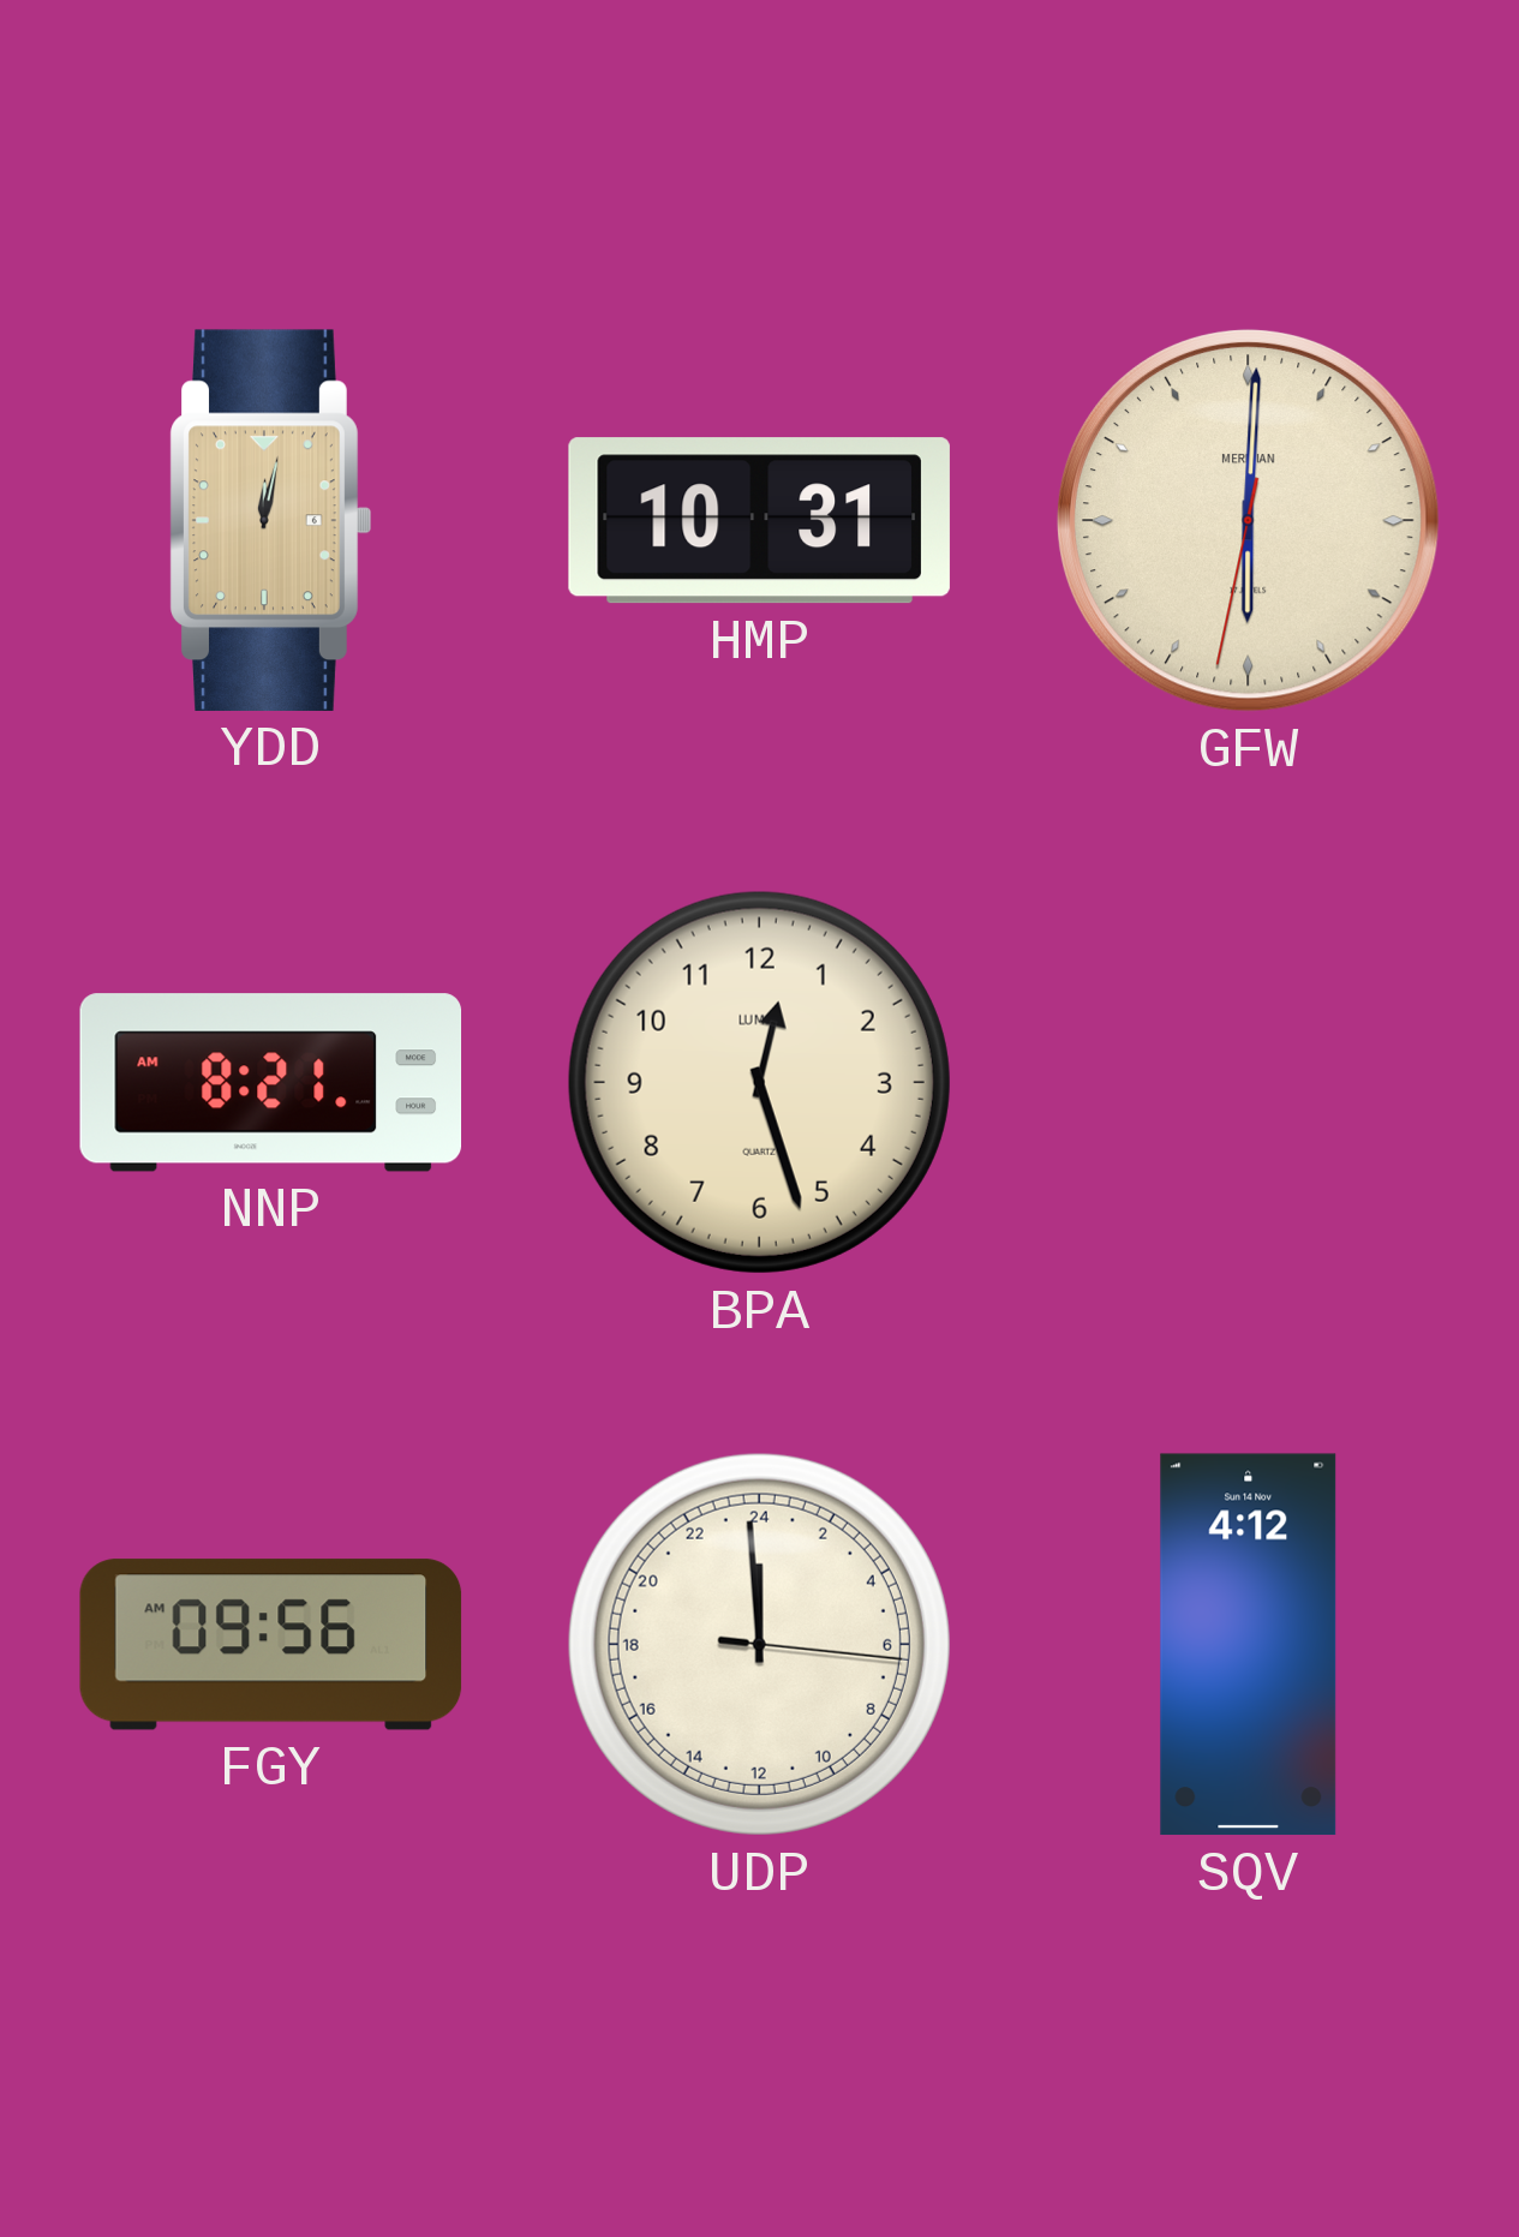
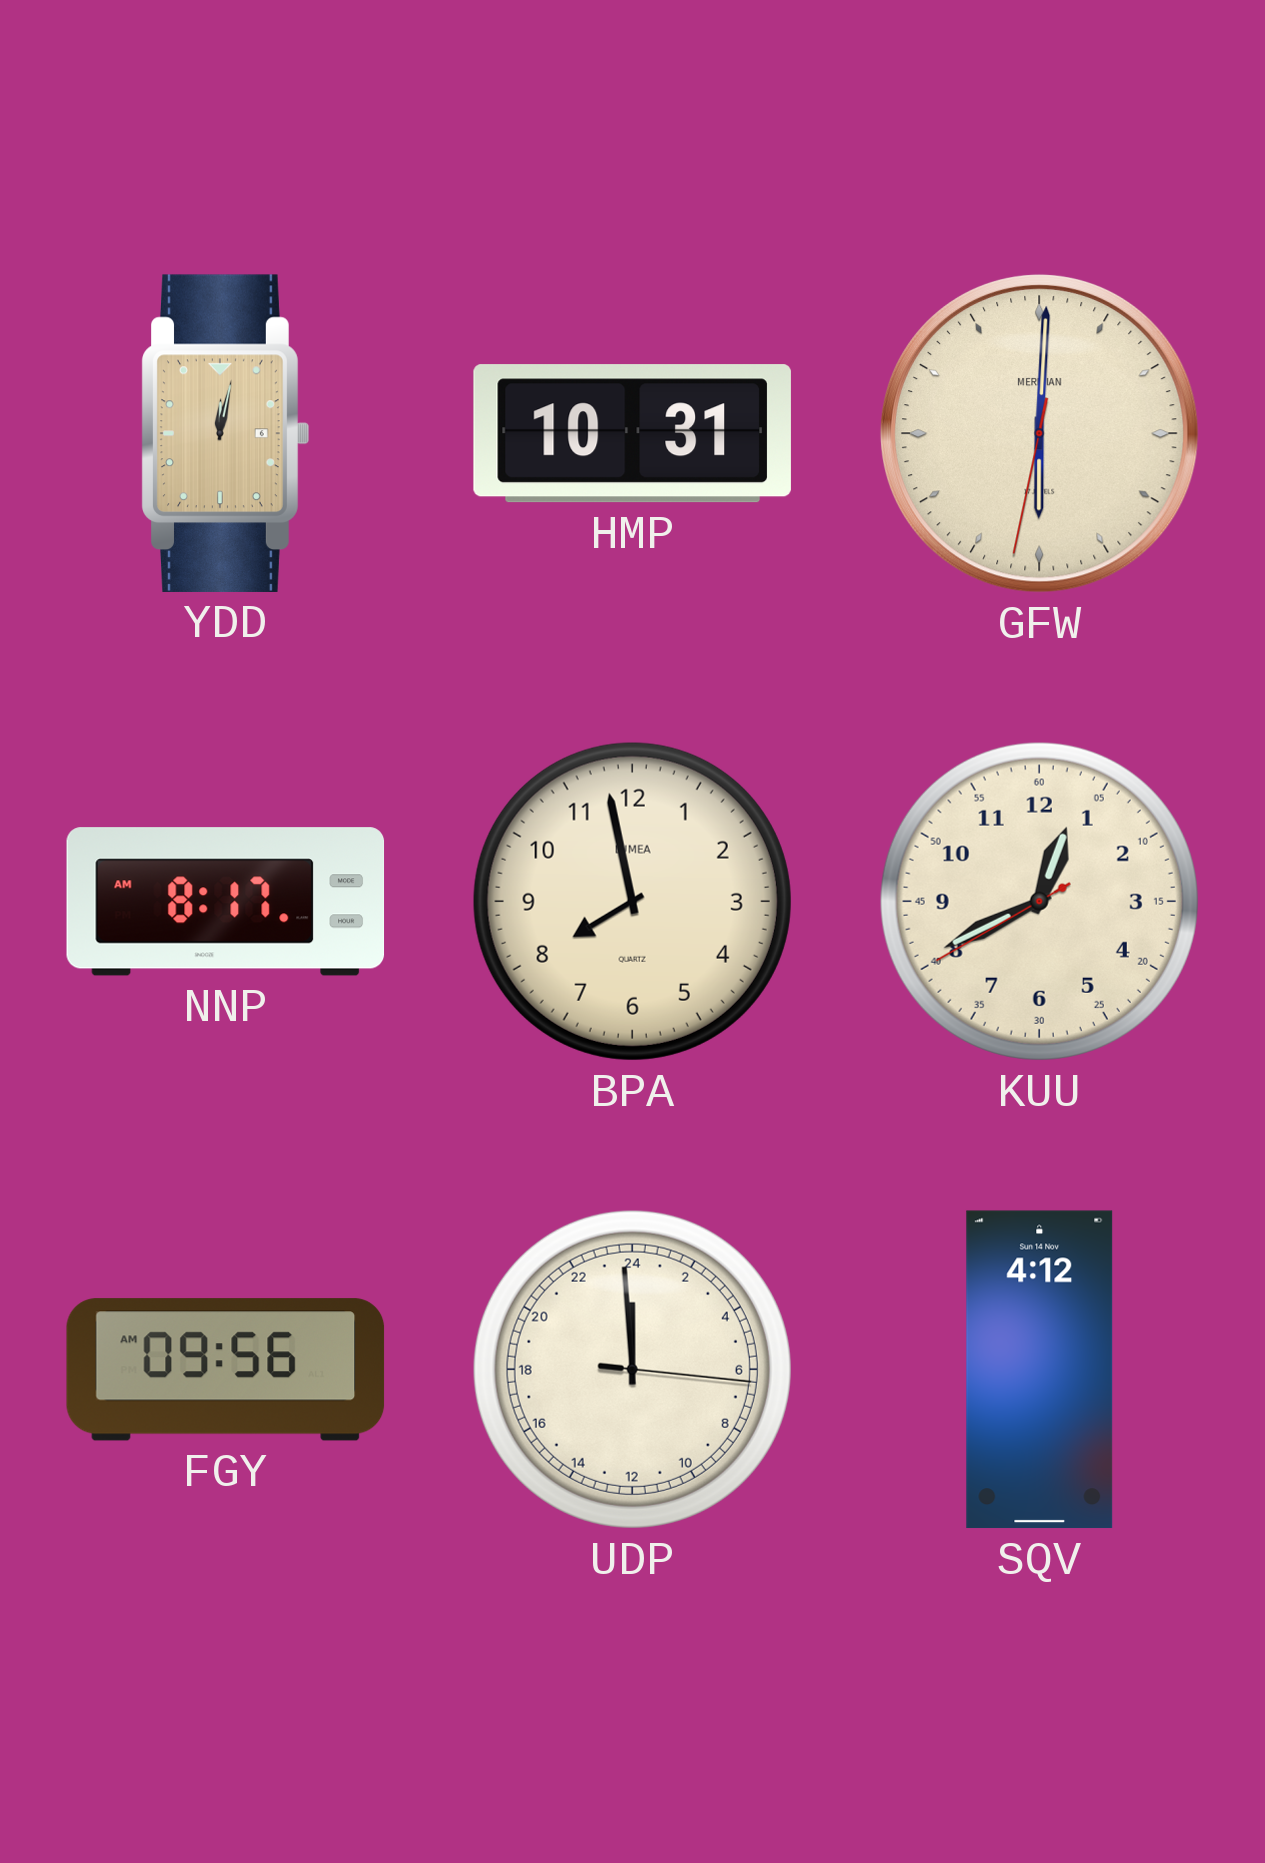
NNP: 8:21 -> 8:17
BPA: 12:27 -> 7:58
KUU: none -> 12:40
